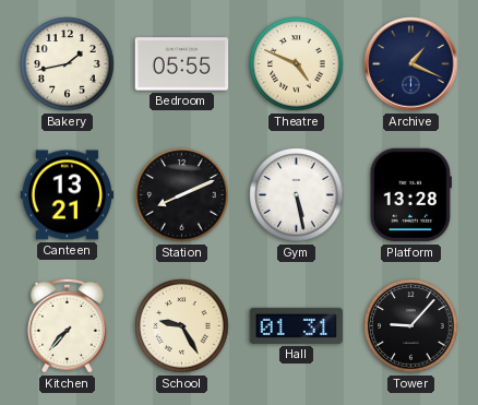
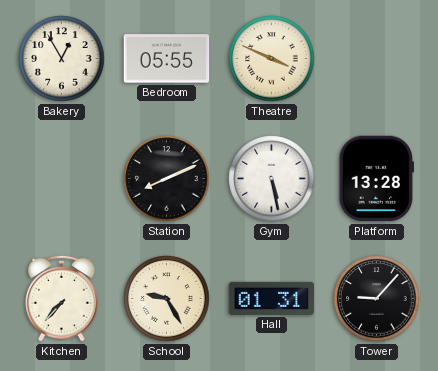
Bakery: 1:43 -> 12:55
Theatre: 4:49 -> 3:49
Archive: 1:19 -> none
Canteen: 13:21 -> none
